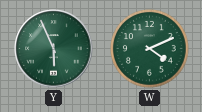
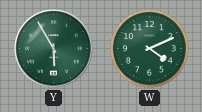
Y: 5:56 -> 5:55
